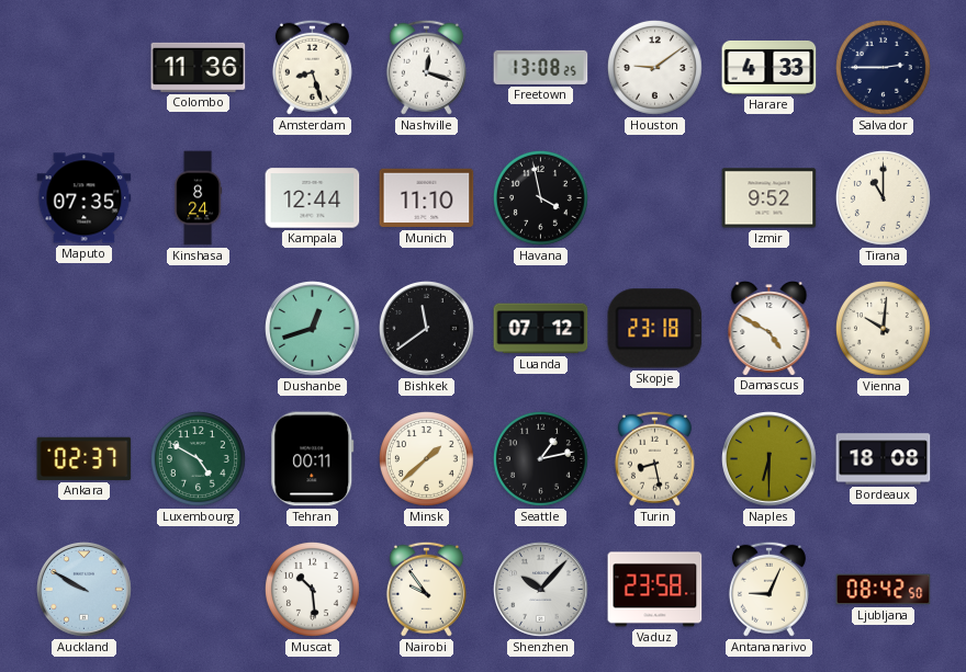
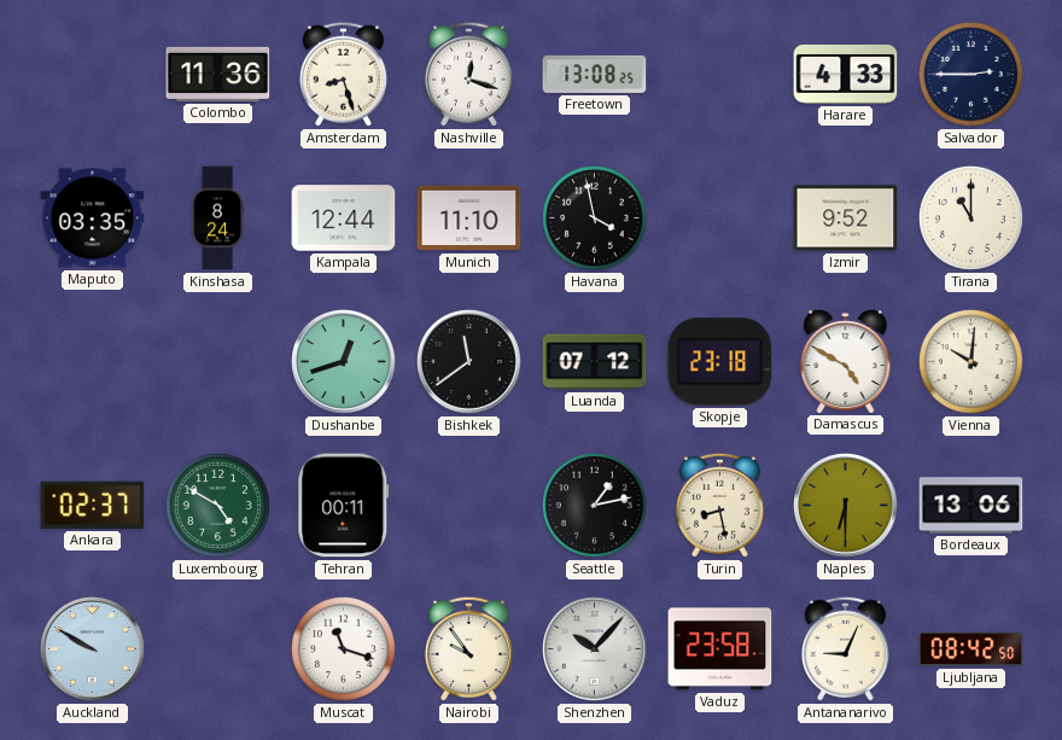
Houston: 9:09 -> none
Maputo: 07:35 -> 03:35
Minsk: 1:38 -> none
Bordeaux: 18:08 -> 13:06
Muscat: 10:29 -> 11:18
